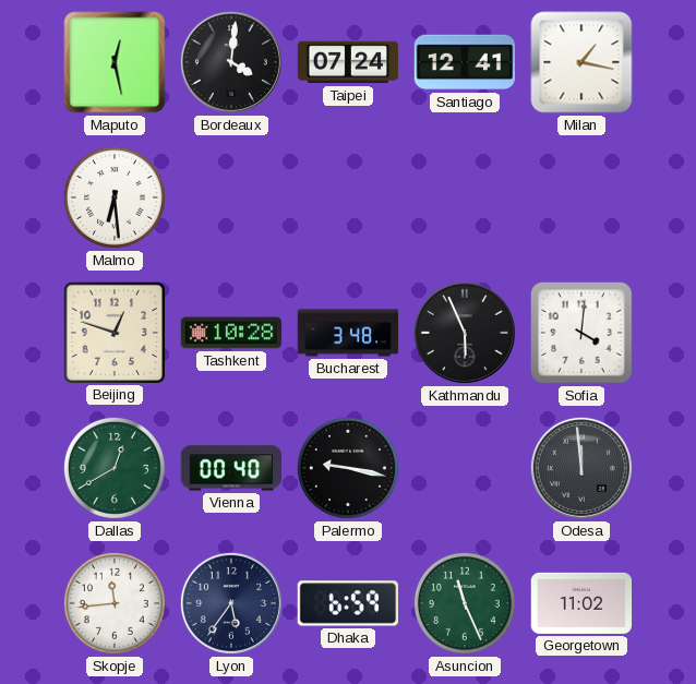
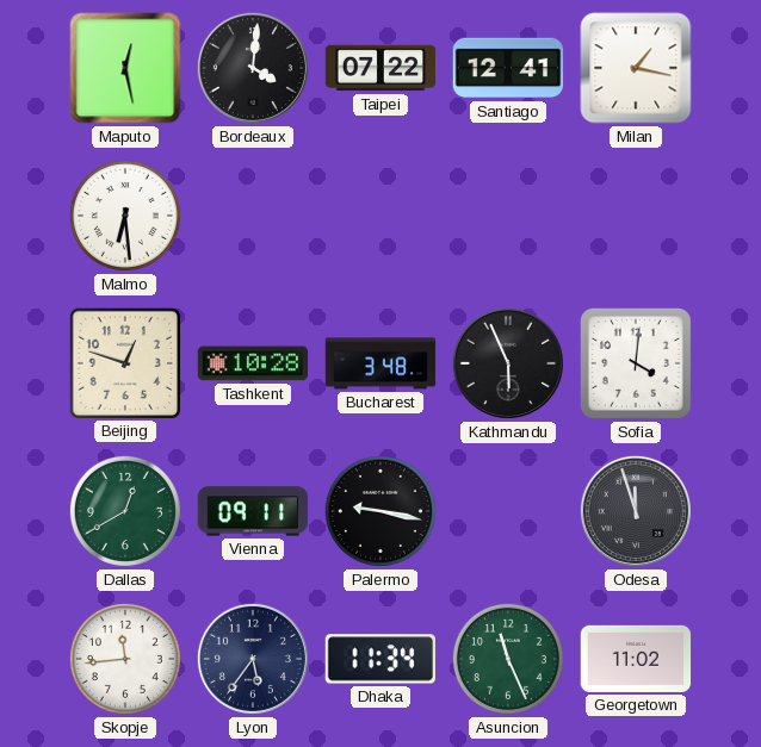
Taipei: 07:24 -> 07:22
Vienna: 00:40 -> 09:11
Odesa: 11:59 -> 11:57
Dhaka: 6:59 -> 11:34
